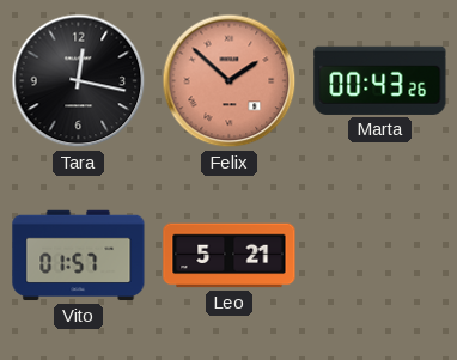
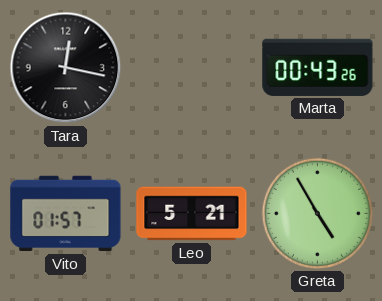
Felix: 1:52 -> none
Greta: none -> 4:55
